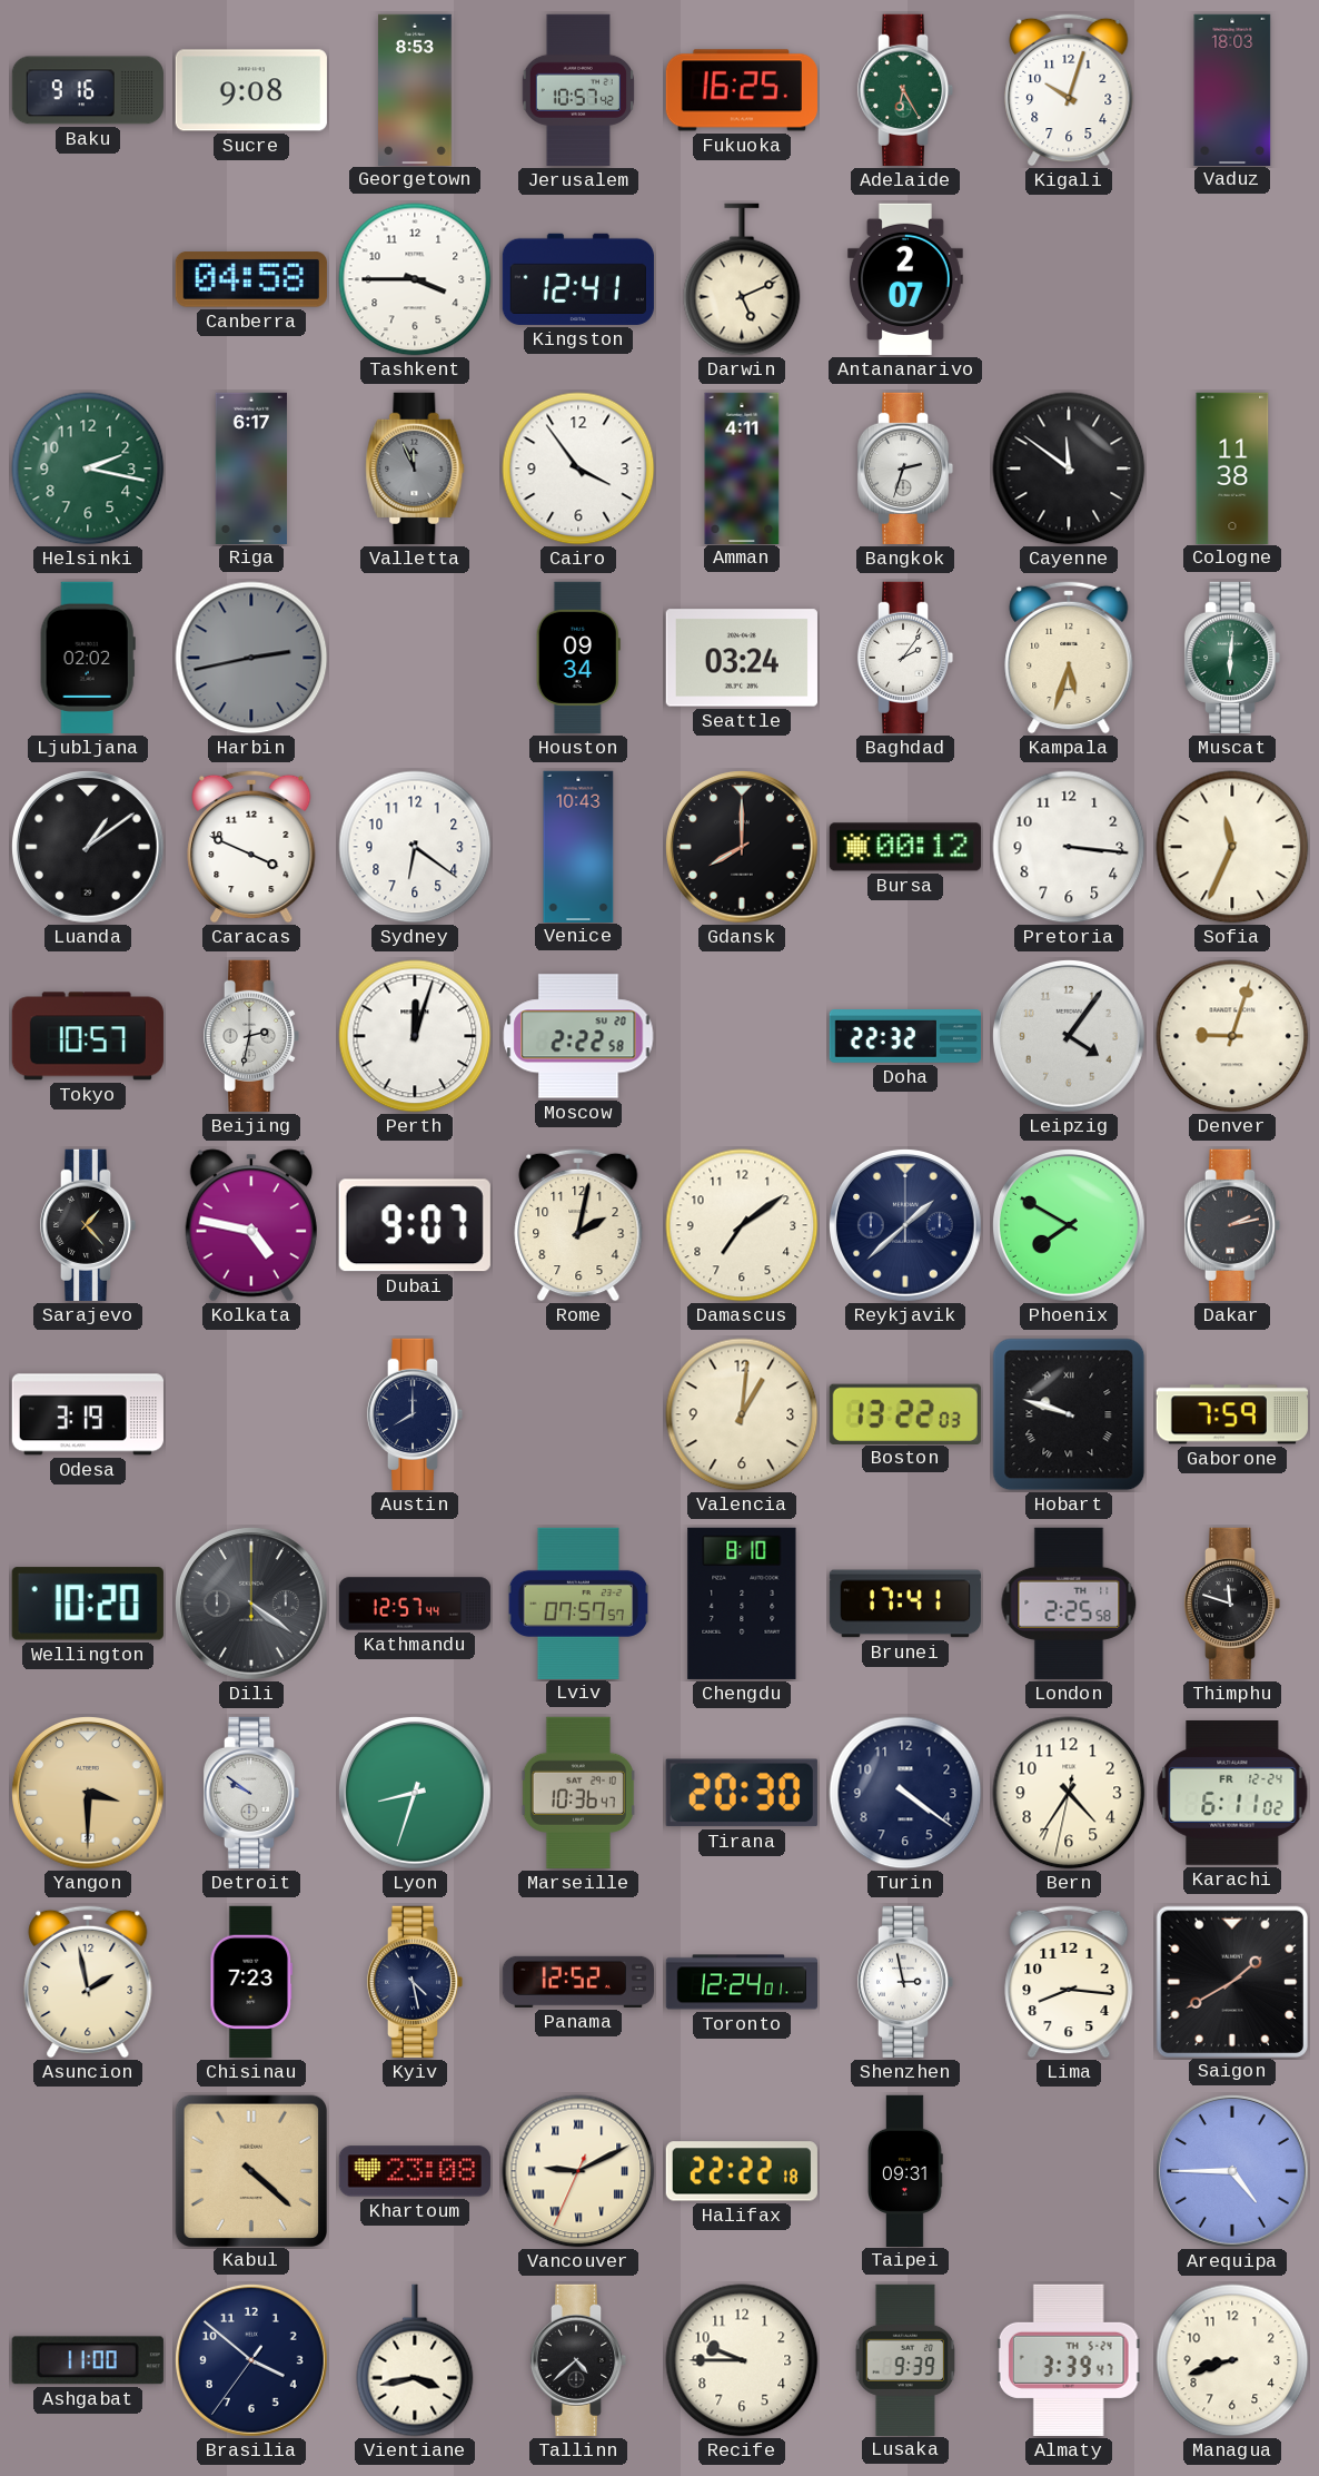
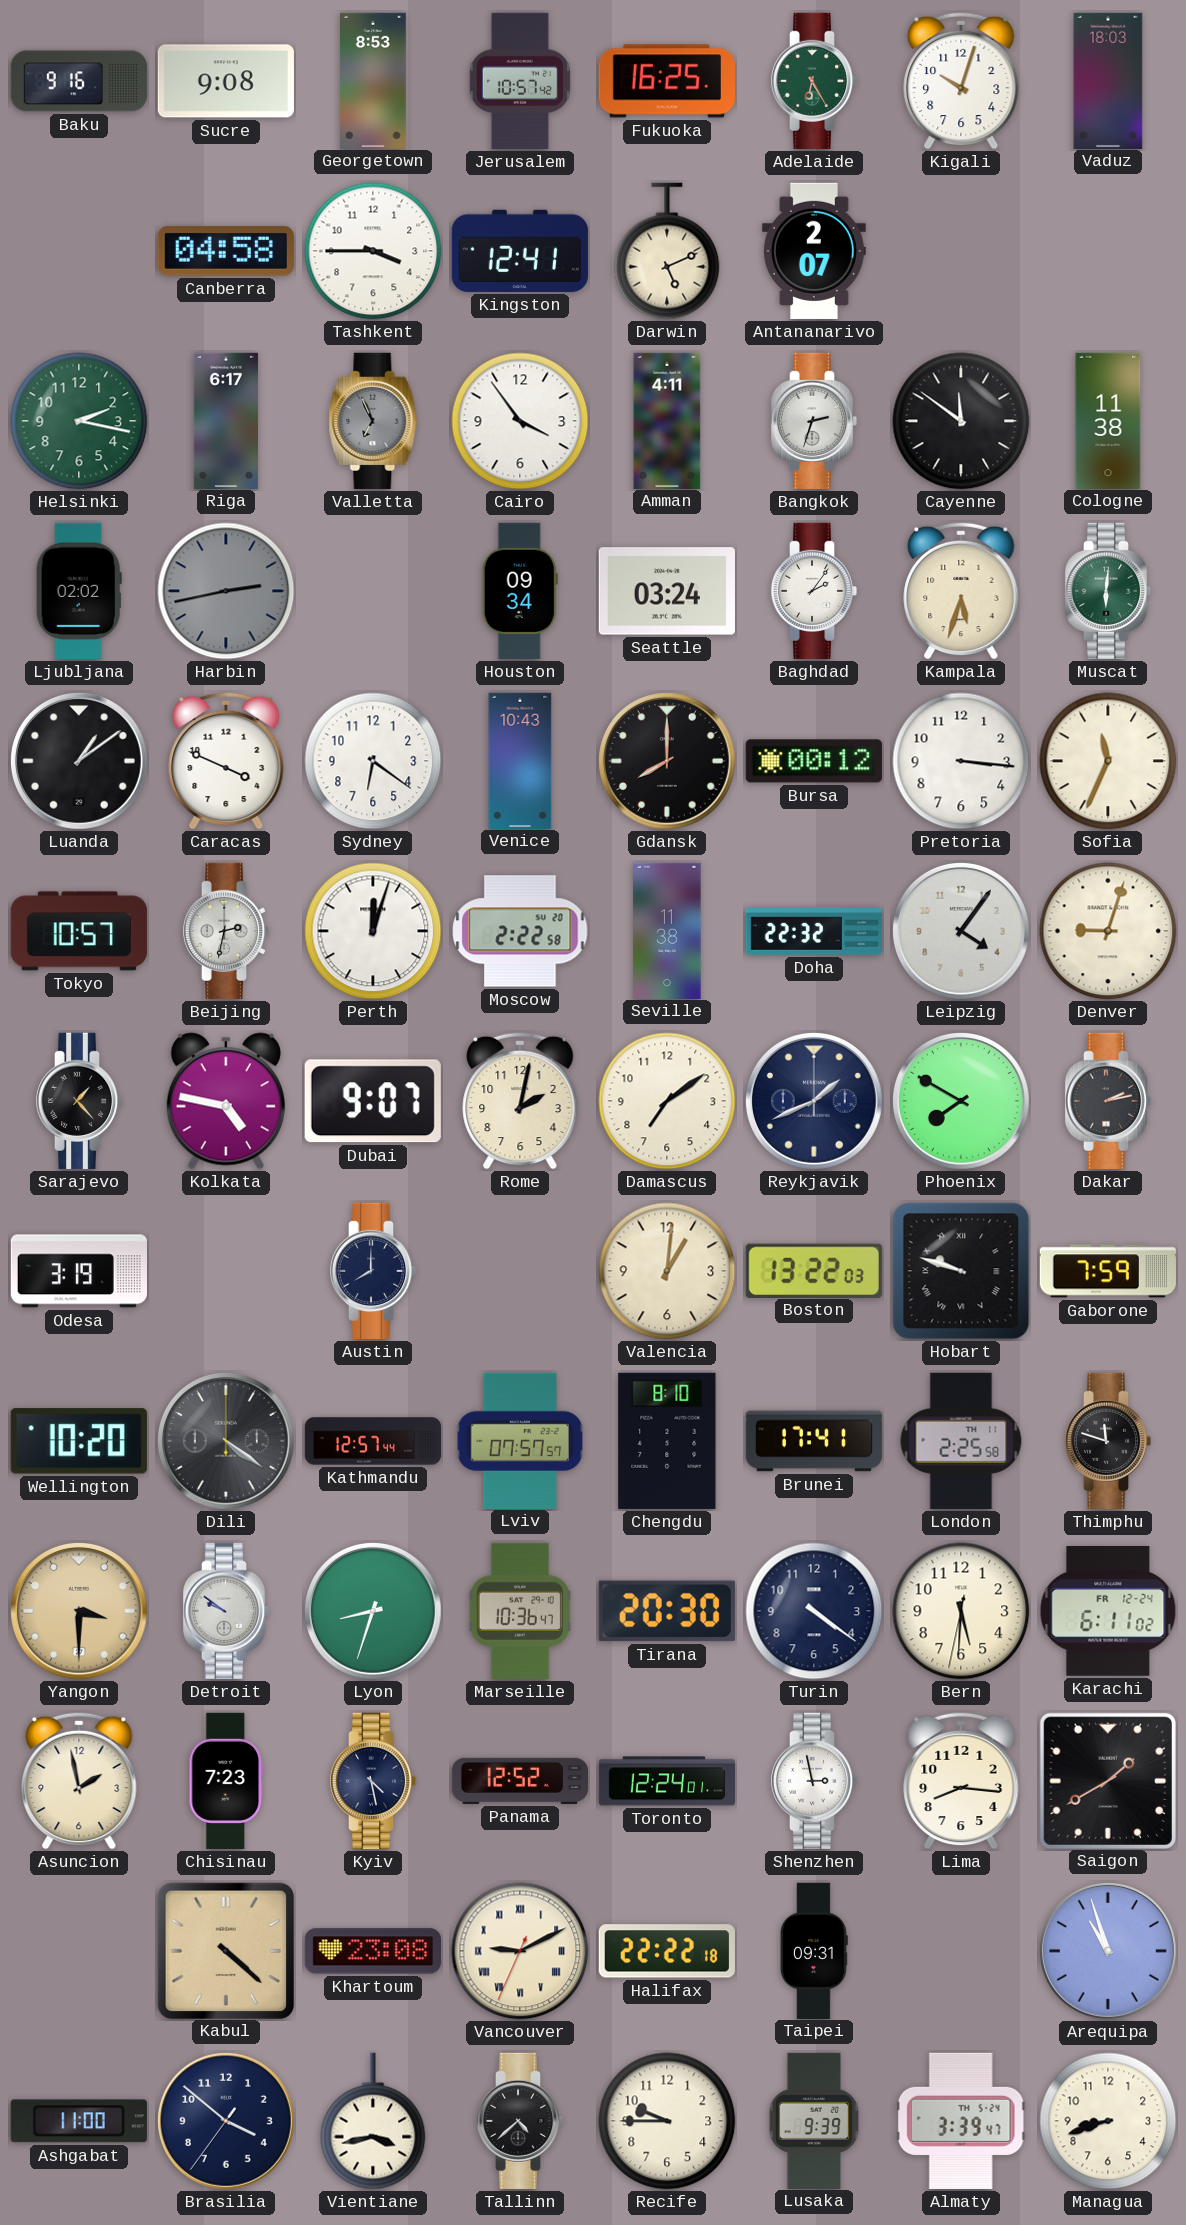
Valletta: 11:56 -> 6:56
Seville: none -> 11:38
Reykjavik: 1:38 -> 1:41
Bern: 4:35 -> 5:30
Arequipa: 4:45 -> 10:57
